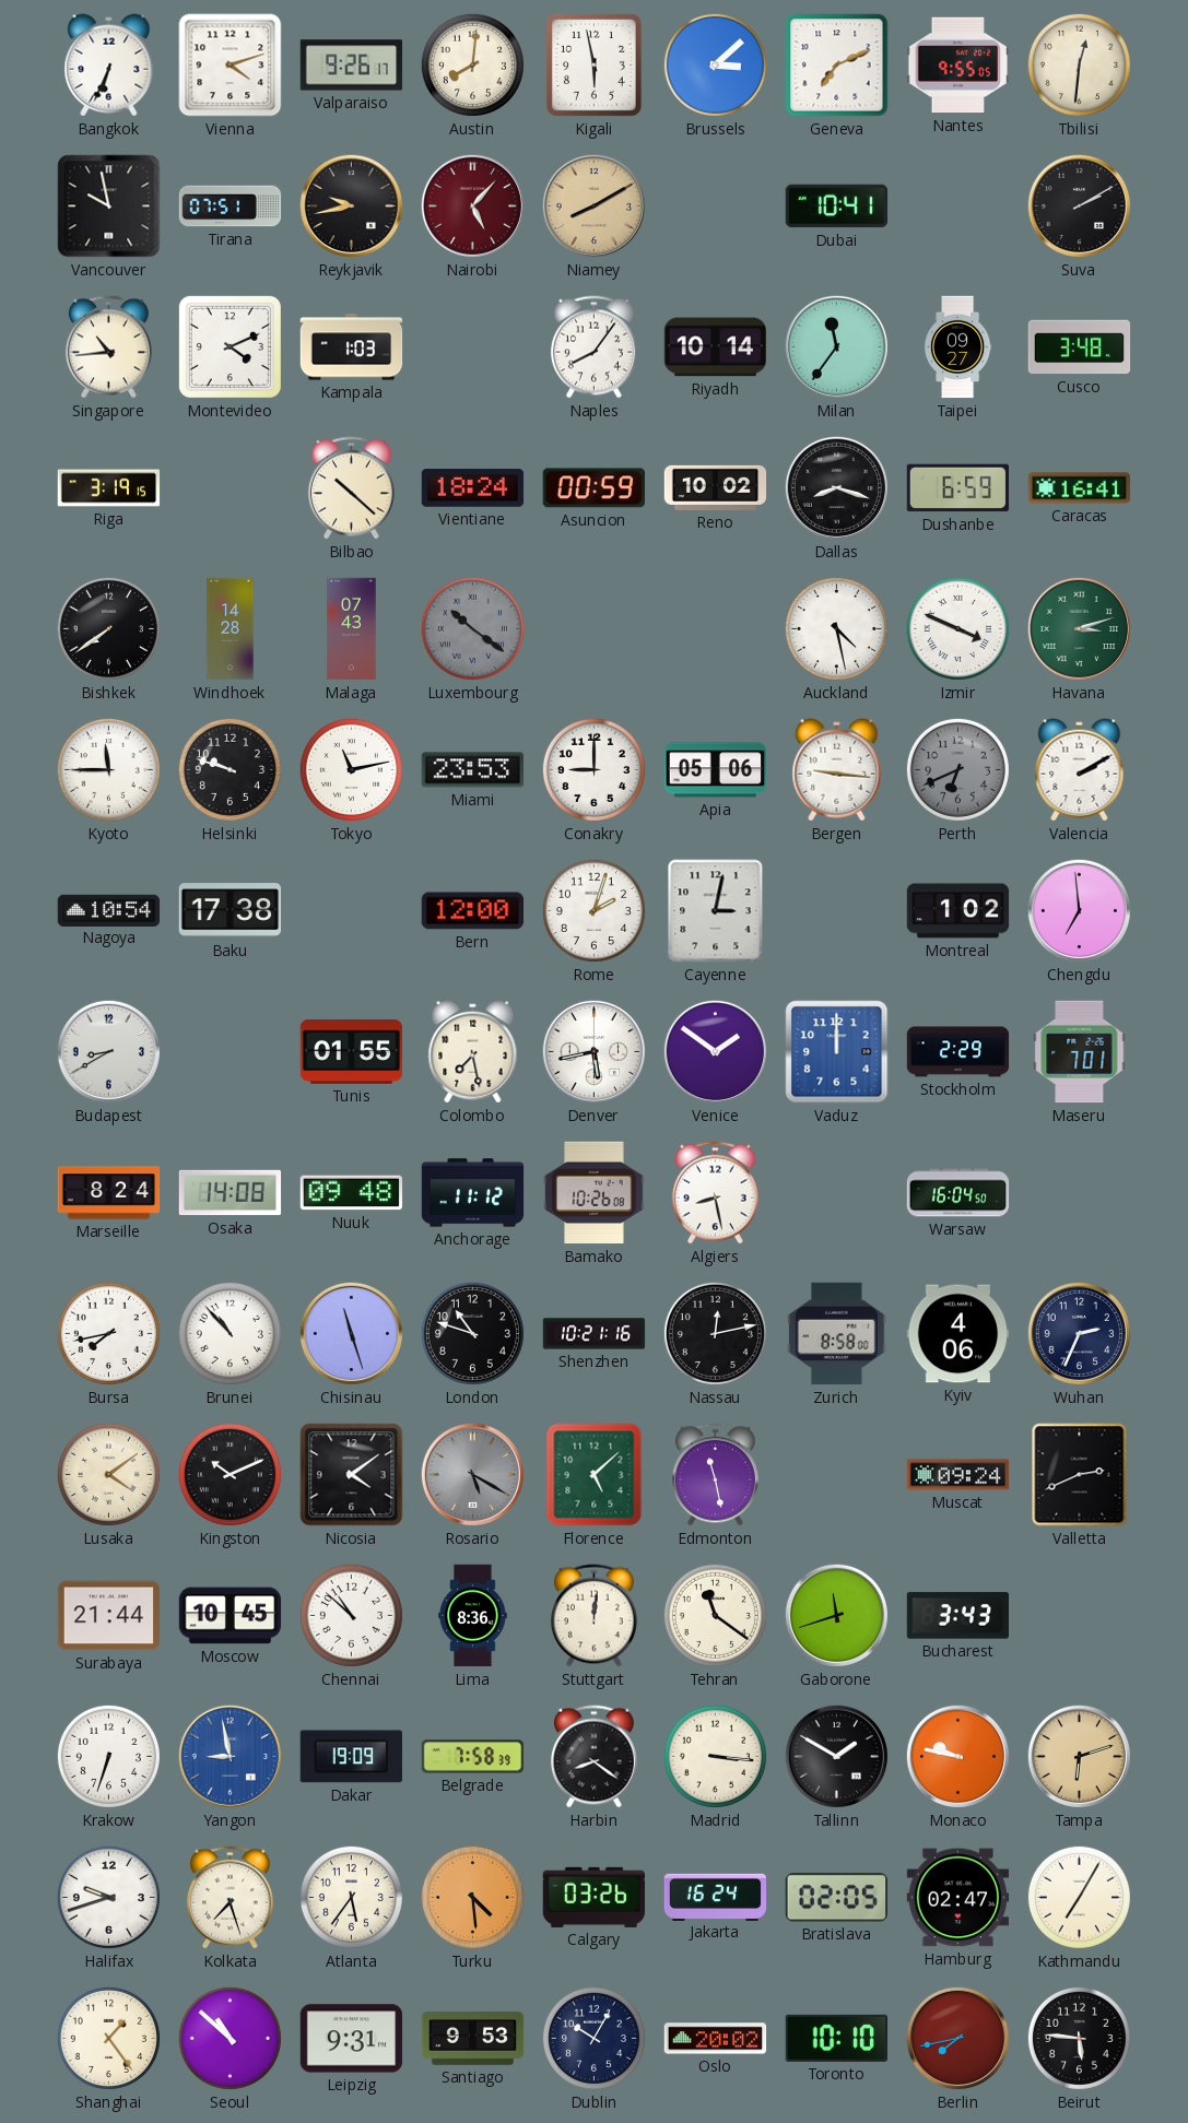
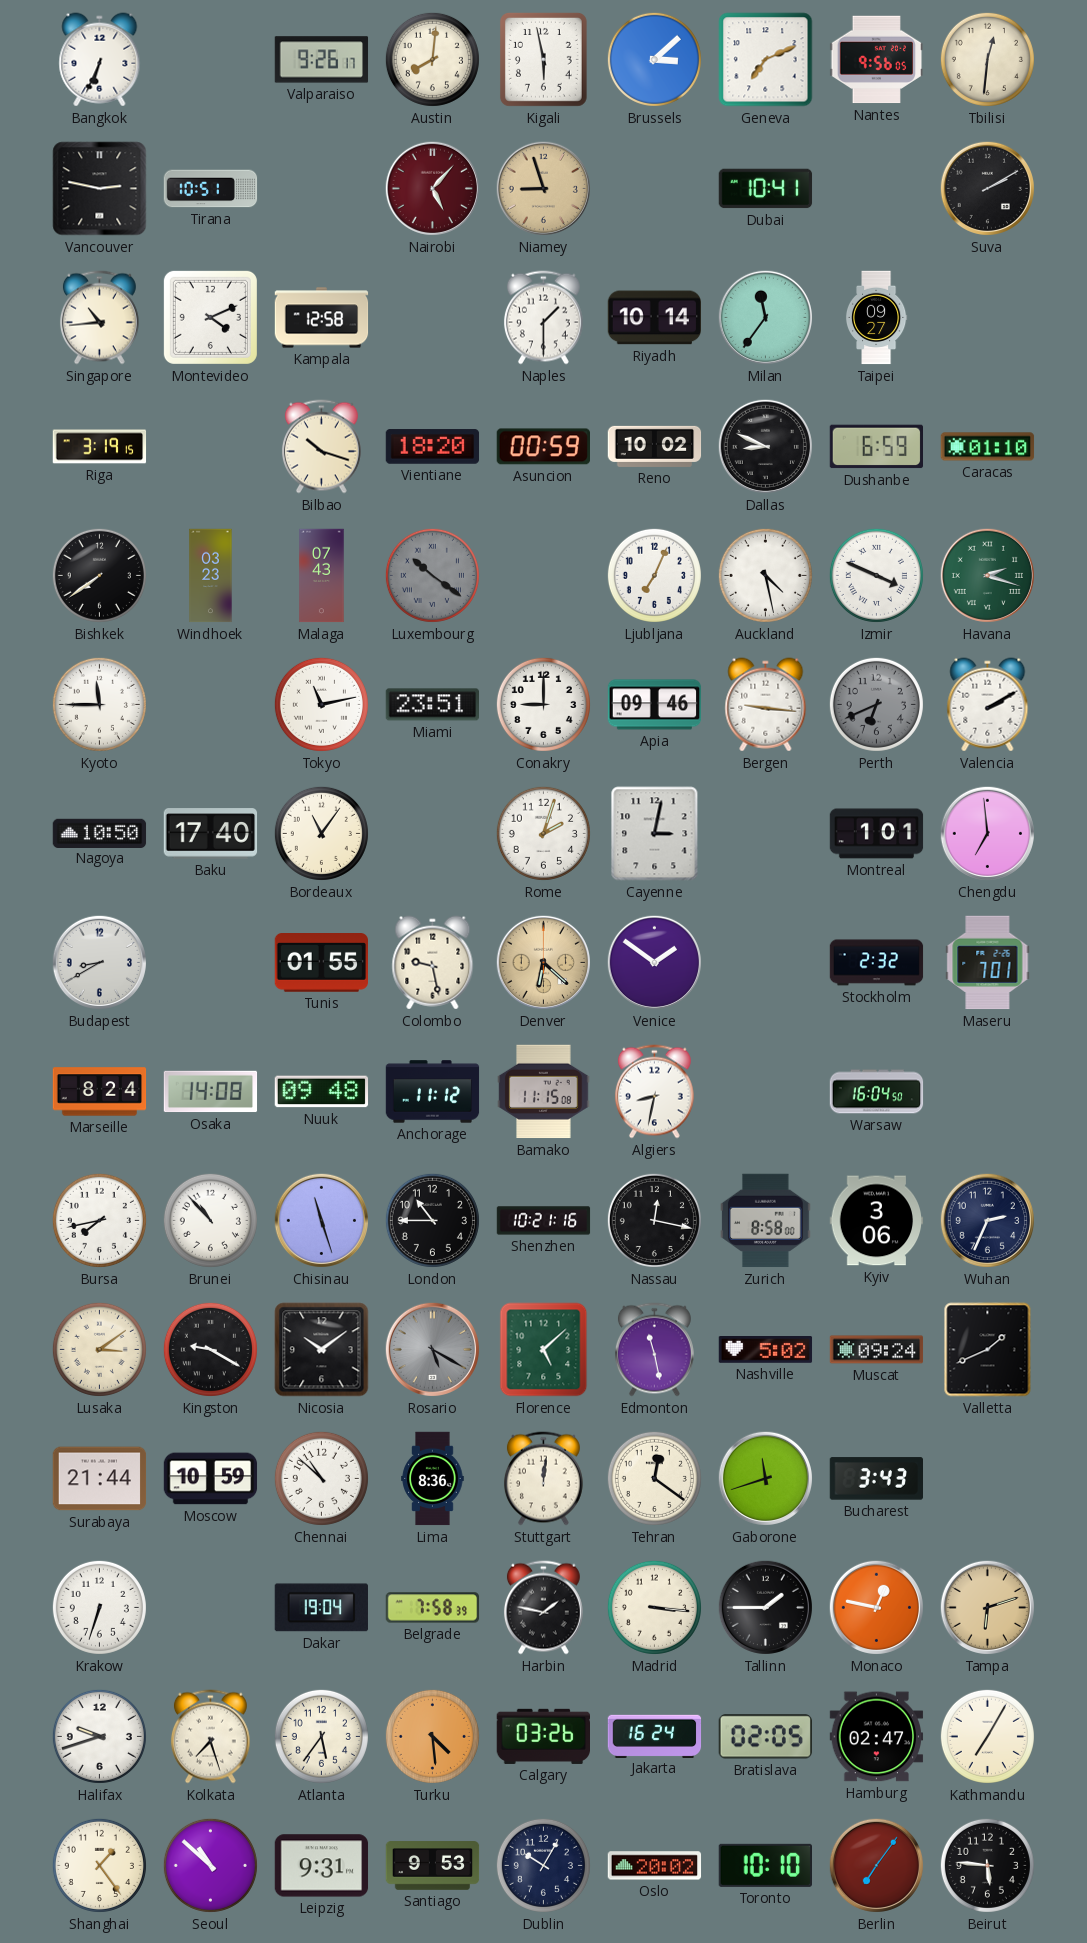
Vienna: 4:12 -> none
Nantes: 9:55 -> 9:56
Vancouver: 9:58 -> 2:47
Tirana: 07:51 -> 10:51
Reykjavik: 9:43 -> none
Niamey: 8:10 -> 8:57
Kampala: 1:03 -> 12:58
Naples: 8:06 -> 1:30
Cusco: 3:48 -> none
Bilbao: 10:22 -> 10:18
Vientiane: 18:24 -> 18:20
Dallas: 8:18 -> 8:49
Caracas: 16:41 -> 01:10
Windhoek: 14:28 -> 03:23
Ljubljana: none -> 7:04
Havana: 3:12 -> 2:18
Helsinki: 9:48 -> none
Miami: 23:53 -> 23:51
Apia: 05:06 -> 09:46
Nagoya: 10:54 -> 10:50
Baku: 17:38 -> 17:40
Bordeaux: none -> 11:06
Bern: 12:00 -> none
Montreal: 1:02 -> 1:01
Colombo: 7:28 -> 9:28
Denver: 5:43 -> 6:22
Denver dial: white -> champagne
Vaduz: 12:00 -> none
Stockholm: 2:29 -> 2:32
Bamako: 10:26 -> 11:15
Algiers: 8:28 -> 8:32
London: 10:48 -> 10:45
Nassau: 12:13 -> 12:17
Kyiv: 4:06 -> 3:06
Lusaka: 4:09 -> 3:09
Kingston: 10:11 -> 9:20
Nicosia: 4:09 -> 10:09
Nashville: none -> 5:02
Valletta: 2:41 -> 1:41
Moscow: 10:45 -> 10:59
Tehran: 11:21 -> 12:21
Yangon: 8:58 -> none
Dakar: 19:09 -> 19:04
Harbin: 8:21 -> 1:47
Tallinn: 1:50 -> 1:45
Monaco: 9:47 -> 12:47
Berlin: 7:43 -> 7:06
